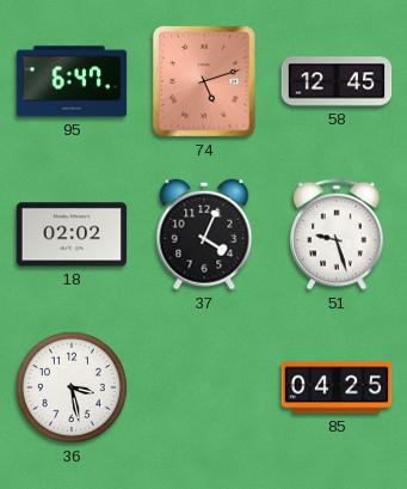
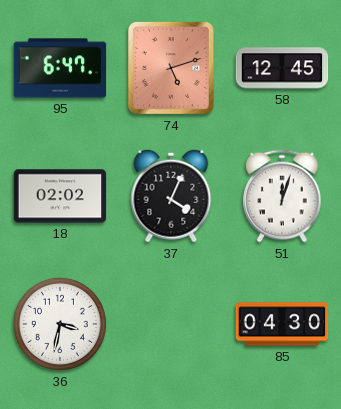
51: 9:27 -> 12:03
36: 3:28 -> 3:32
85: 04:25 -> 04:30
